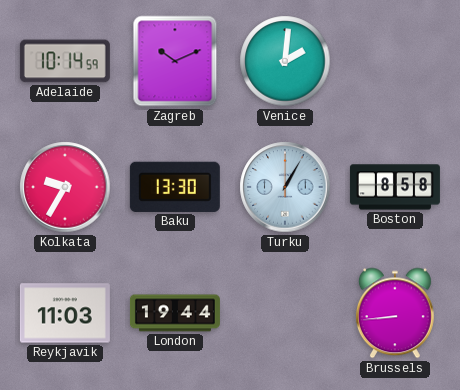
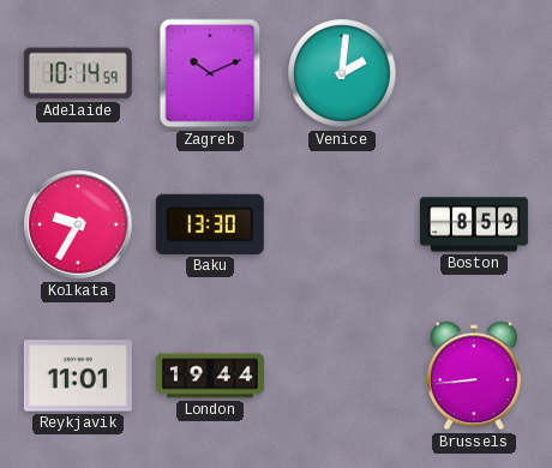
Turku: 1:05 -> none
Boston: 8:58 -> 8:59
Reykjavik: 11:03 -> 11:01
